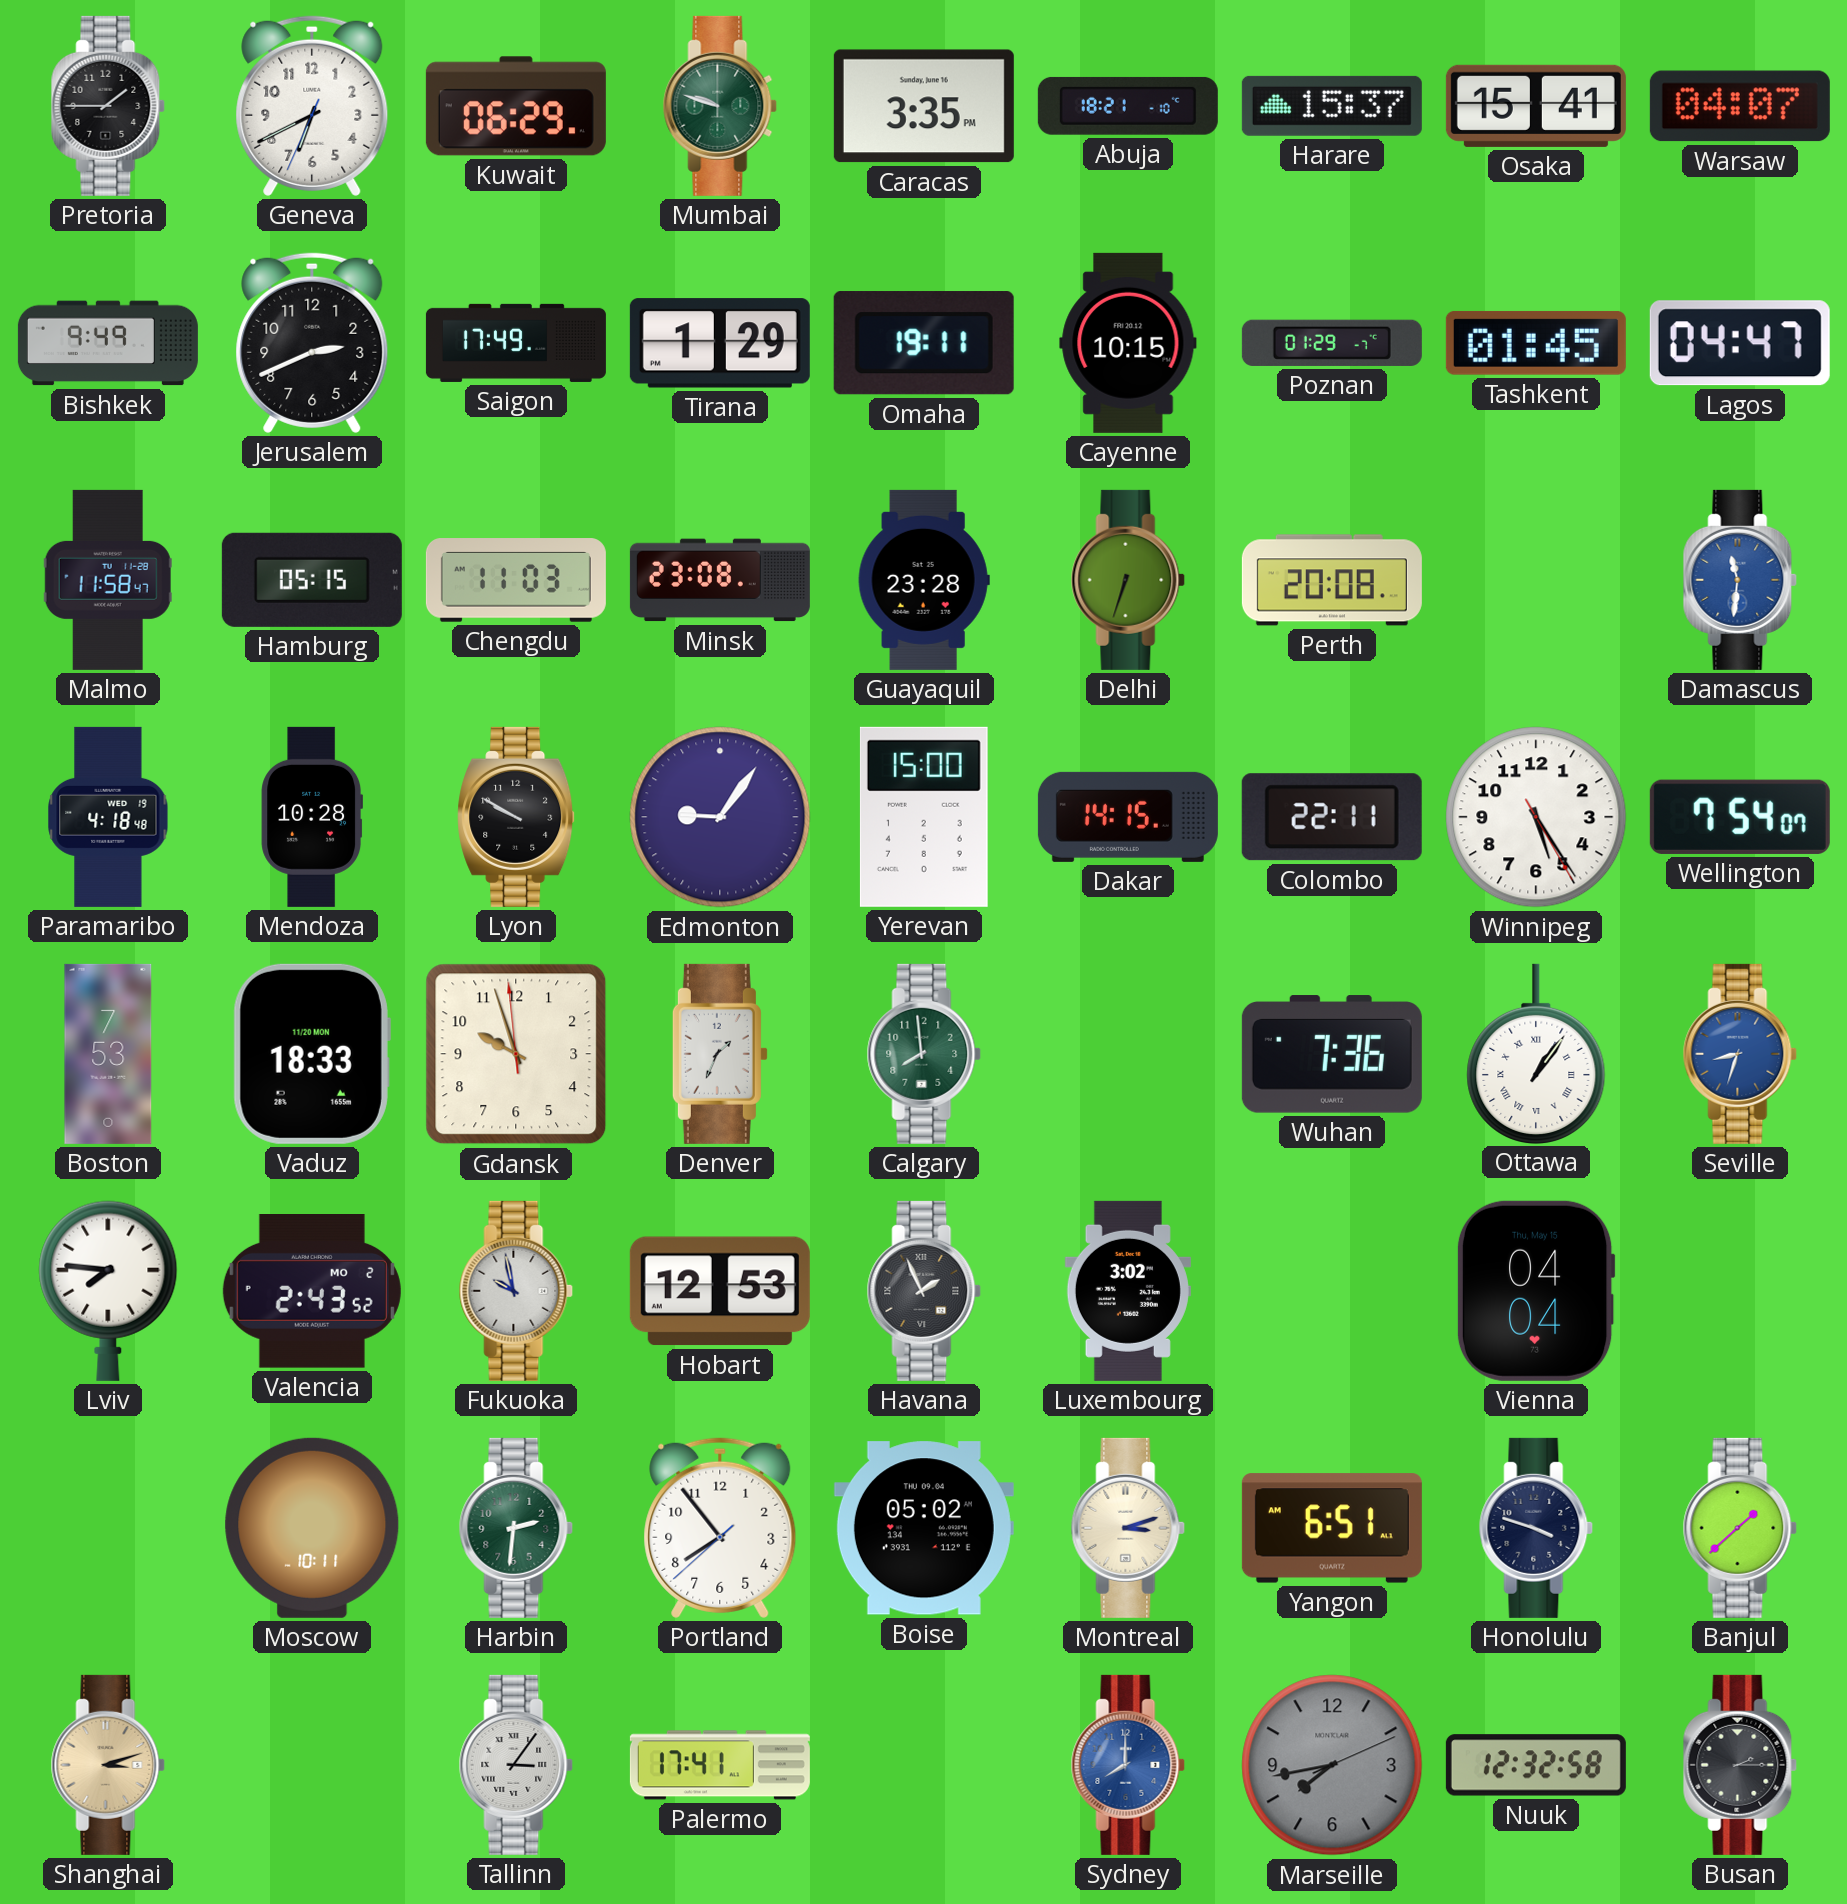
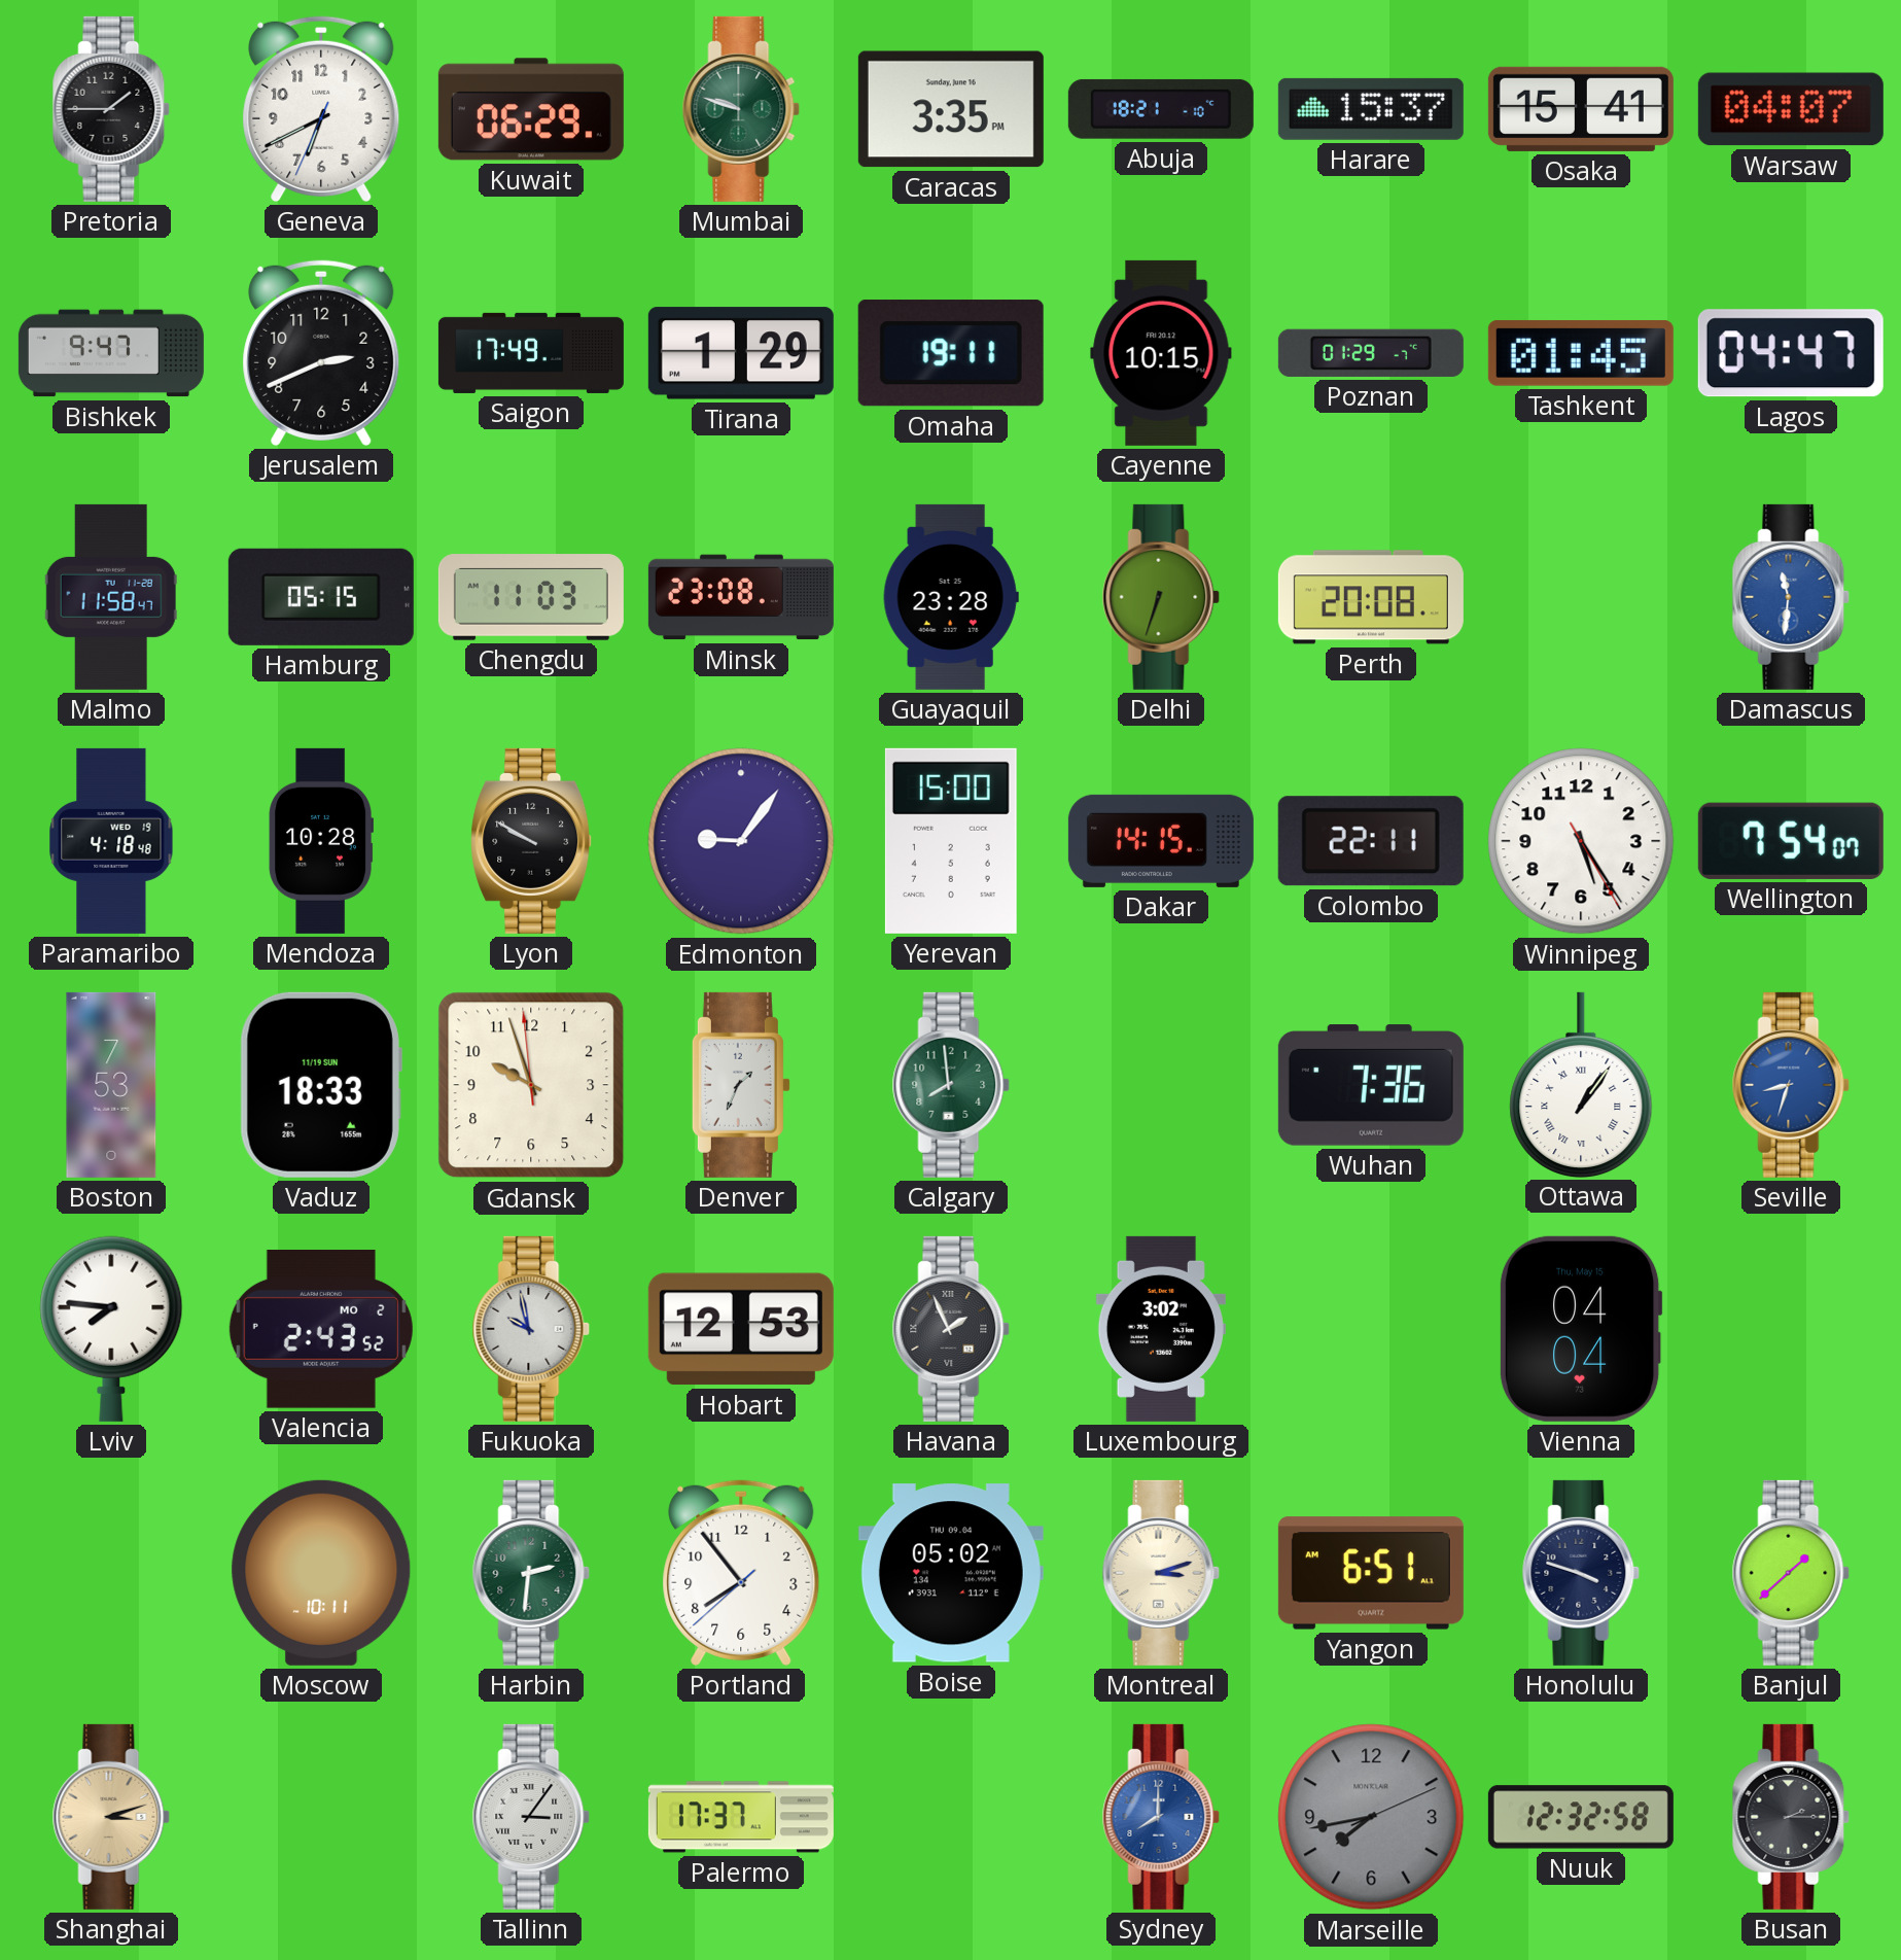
Bishkek: 9:49 -> 9:47
Vaduz date: 11/20 MON -> 11/19 SUN
Palermo: 17:41 -> 17:37
